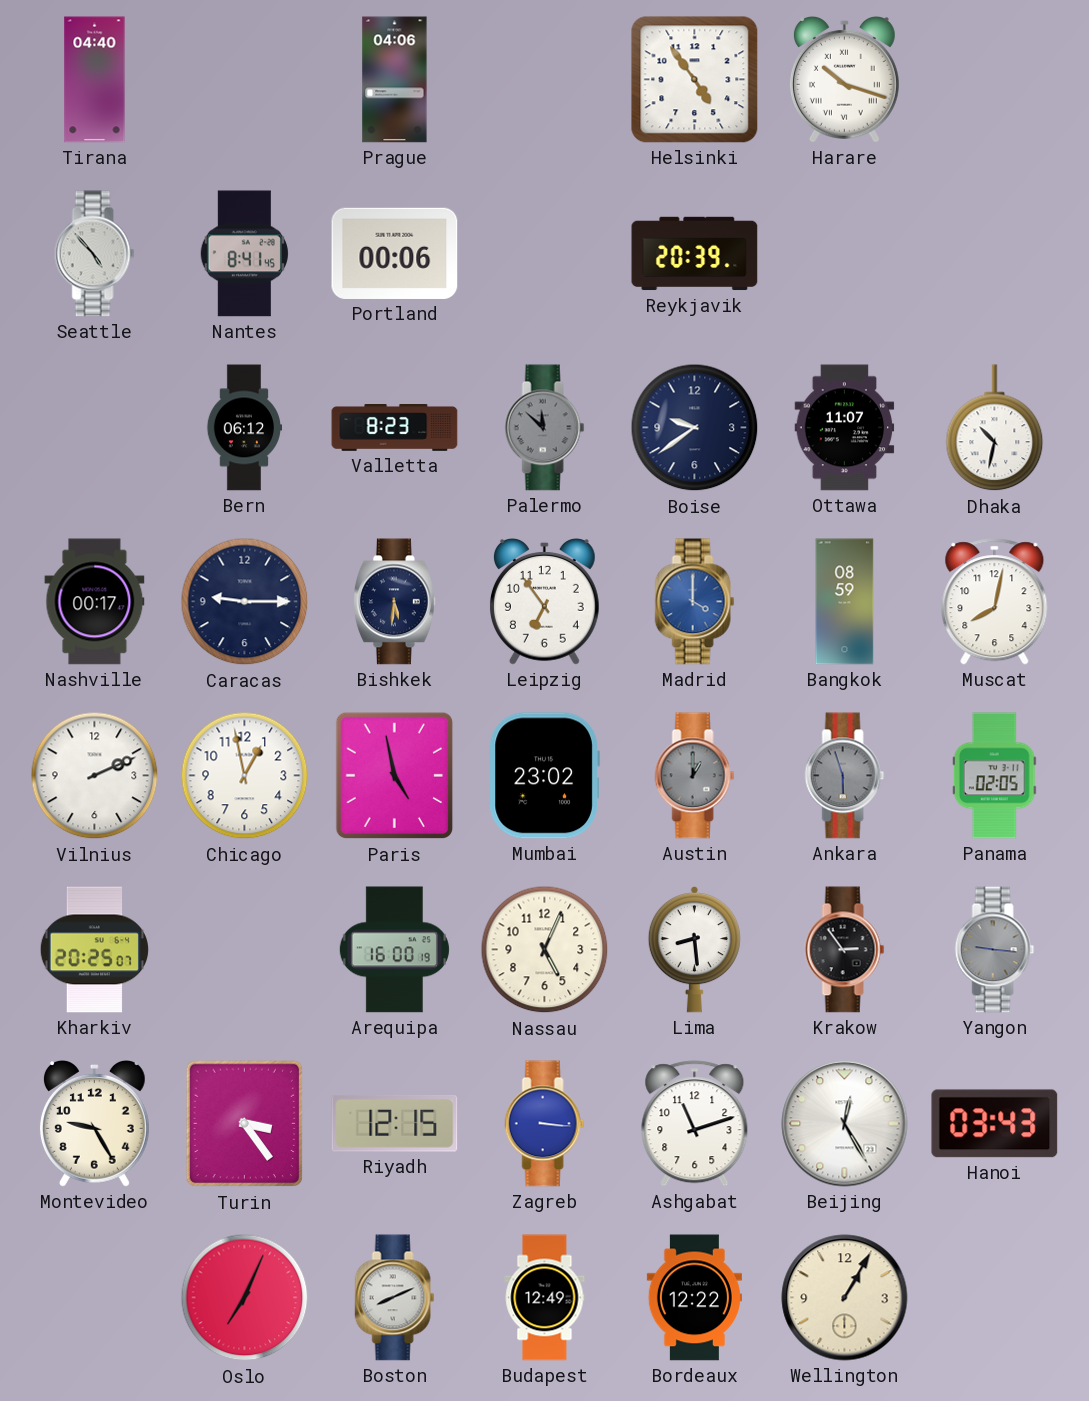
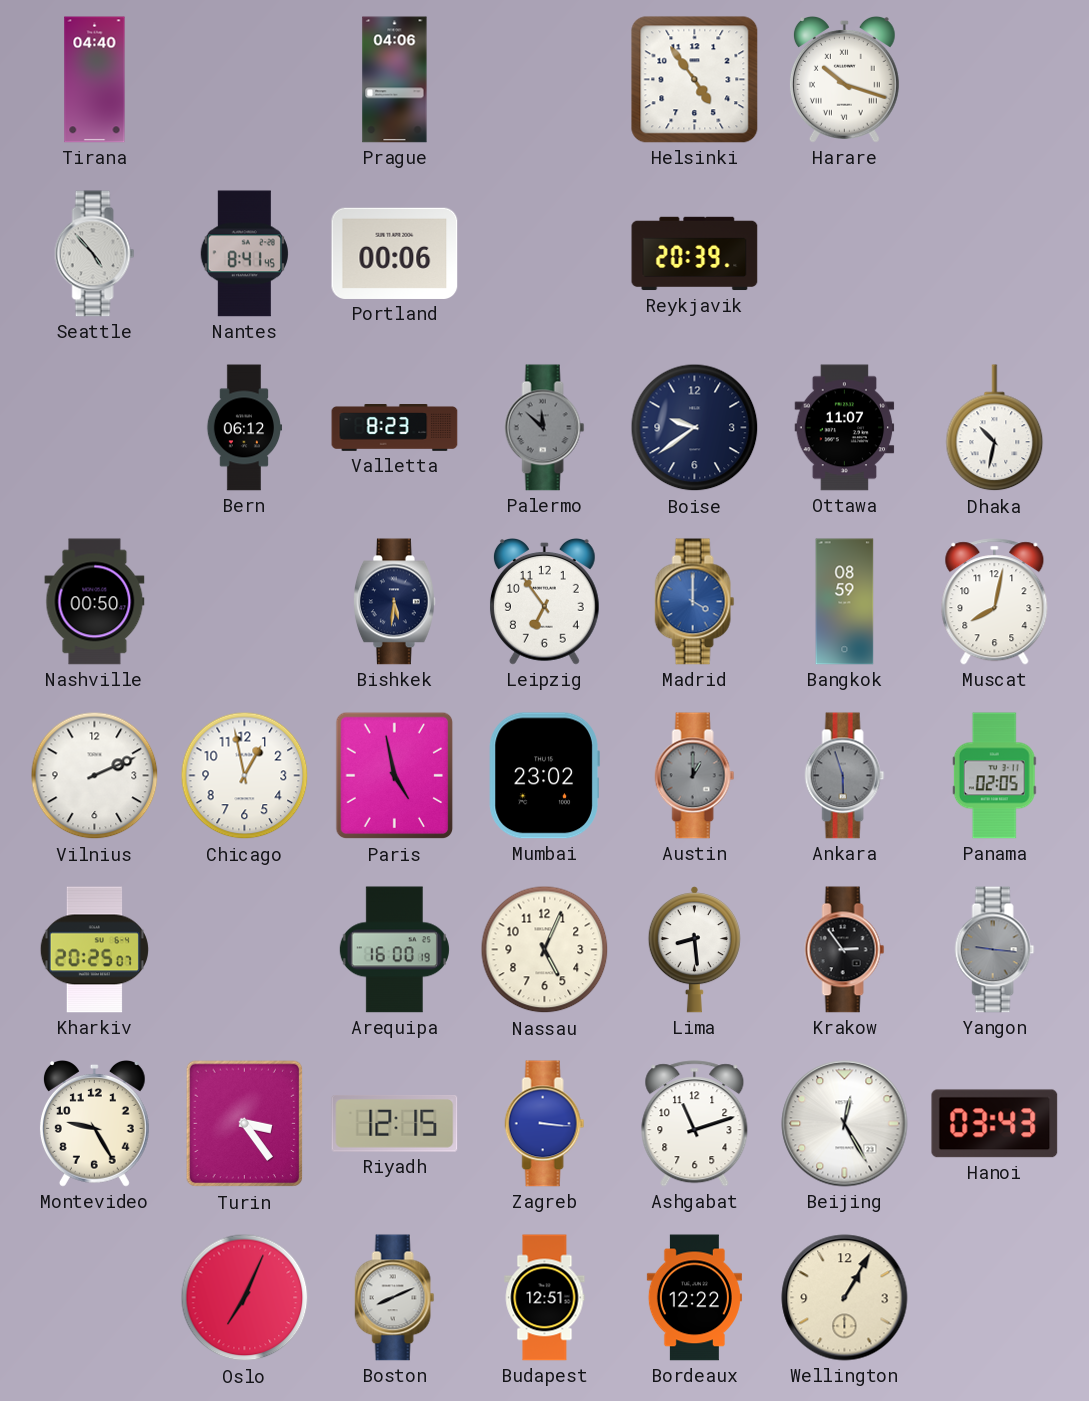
Nashville: 00:17 -> 00:50
Caracas: 9:15 -> none
Budapest: 12:49 -> 12:51
